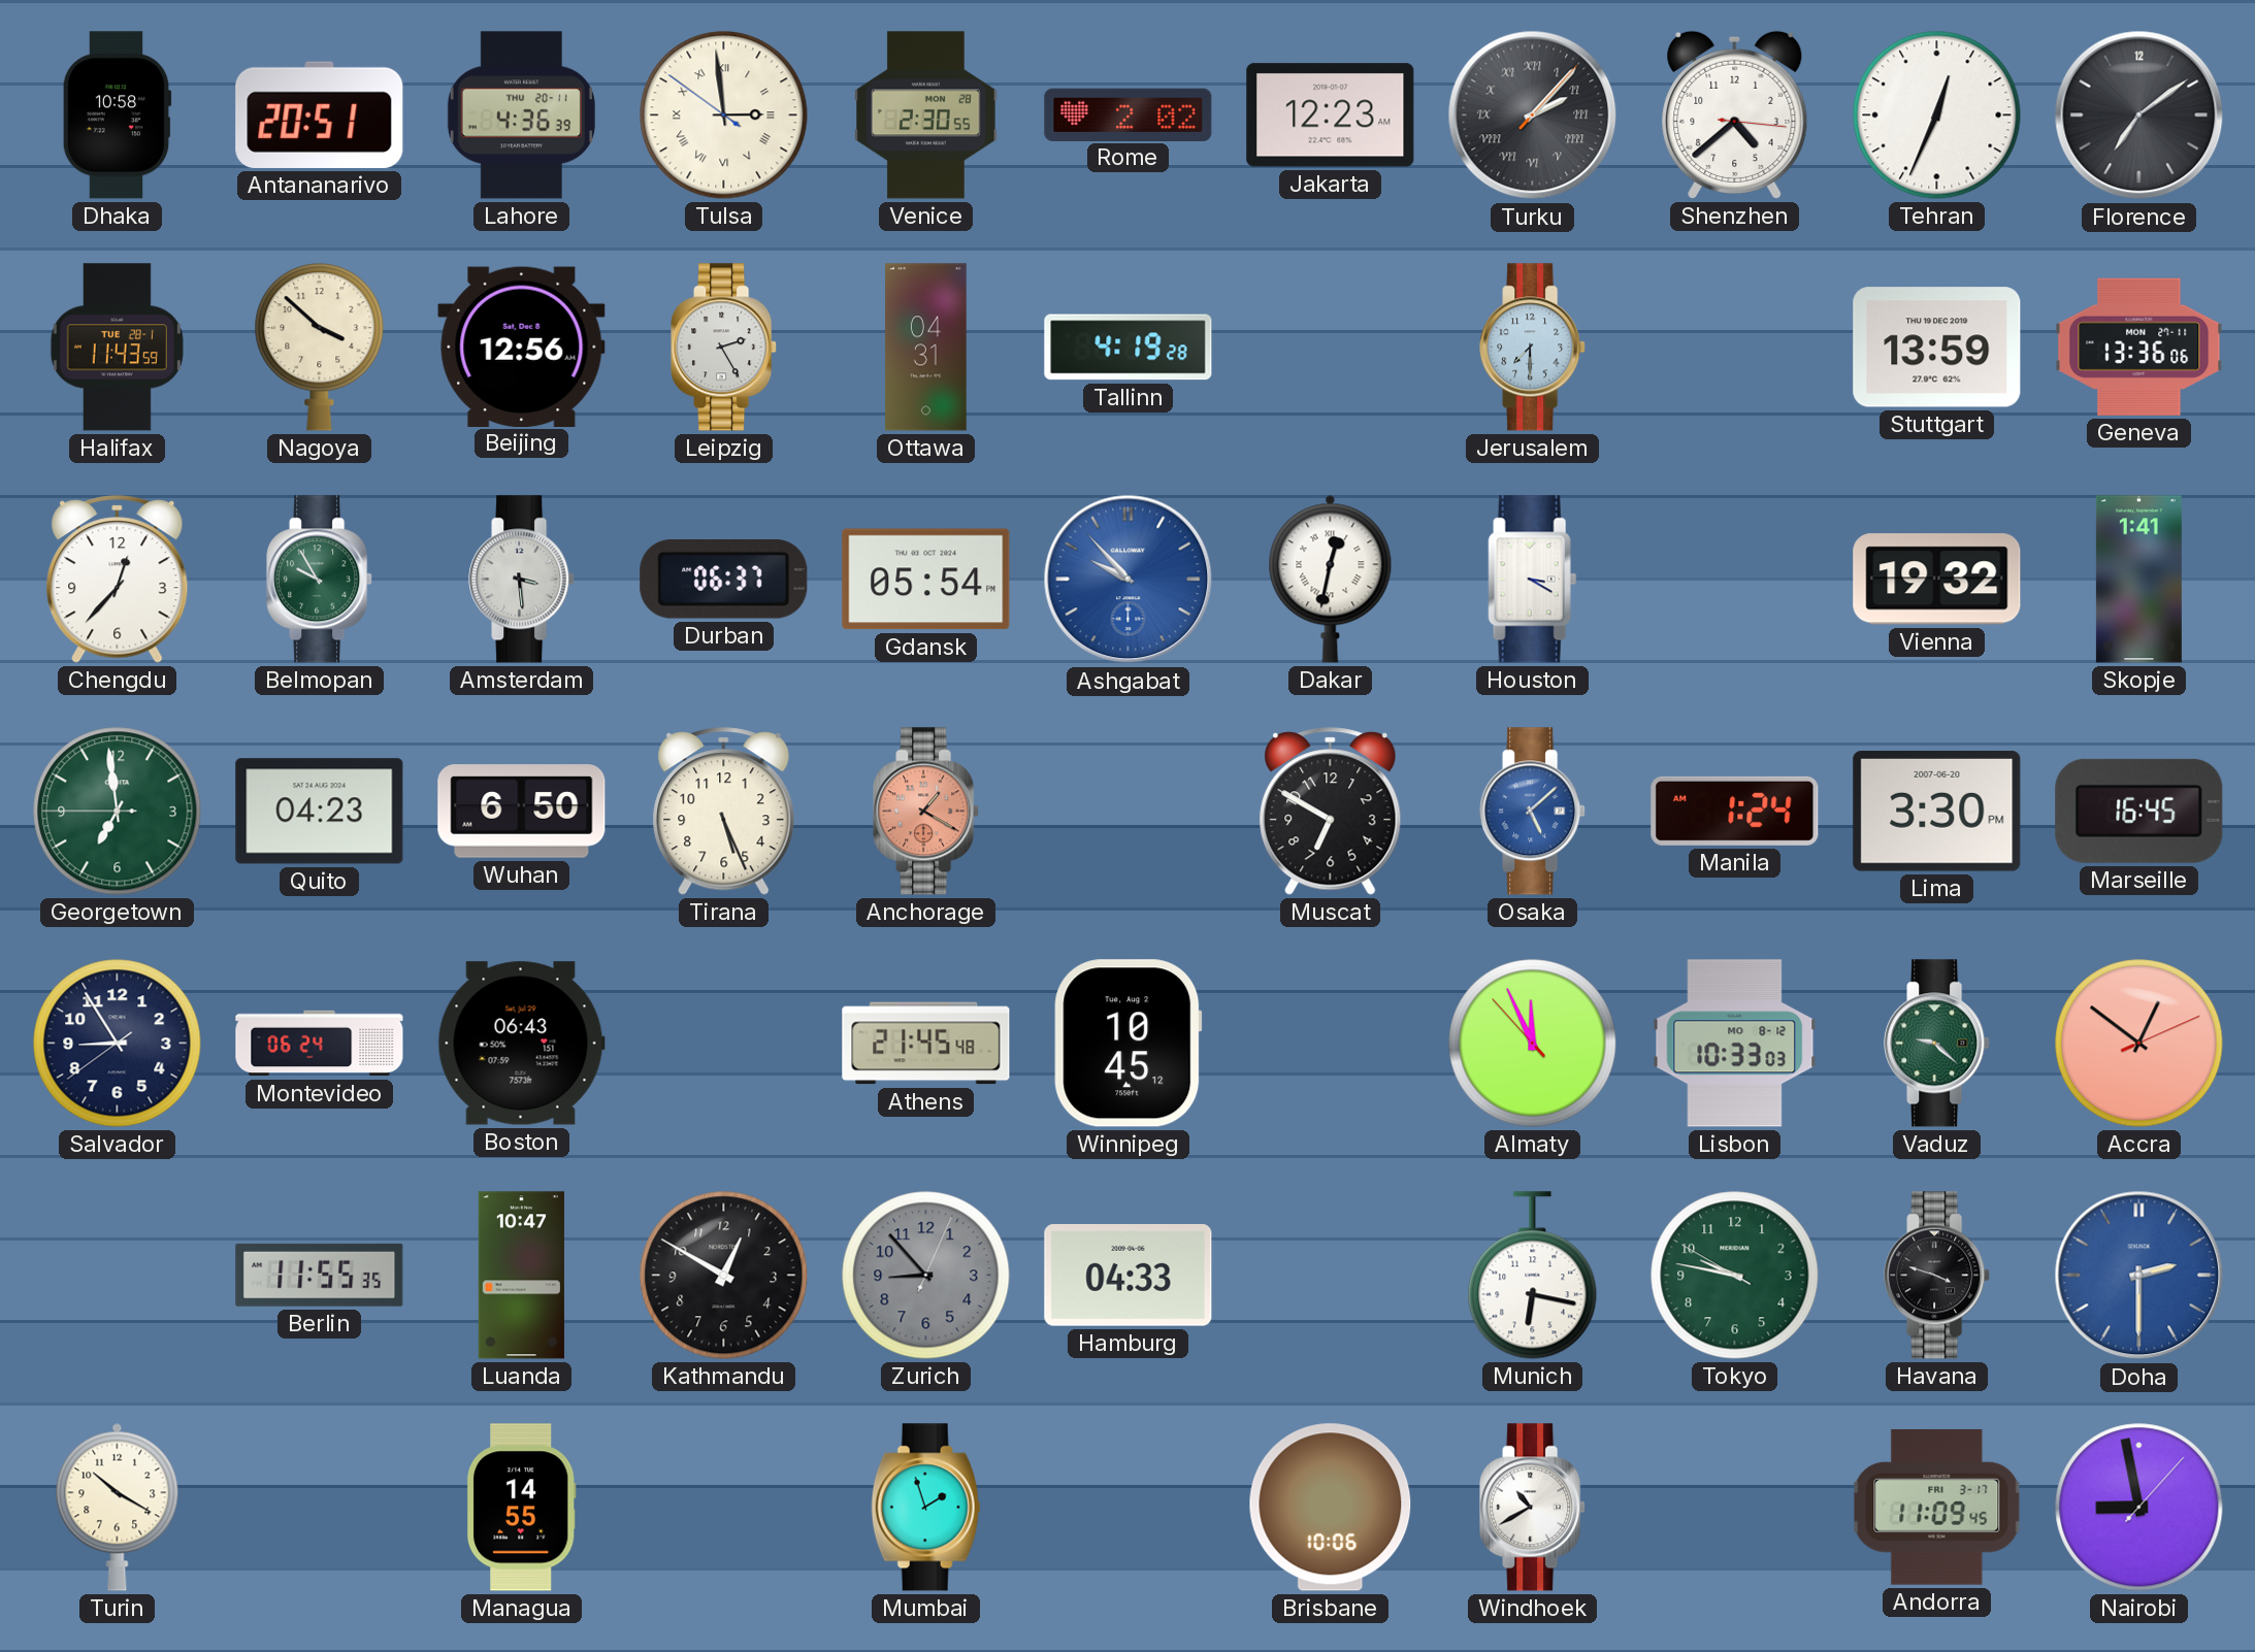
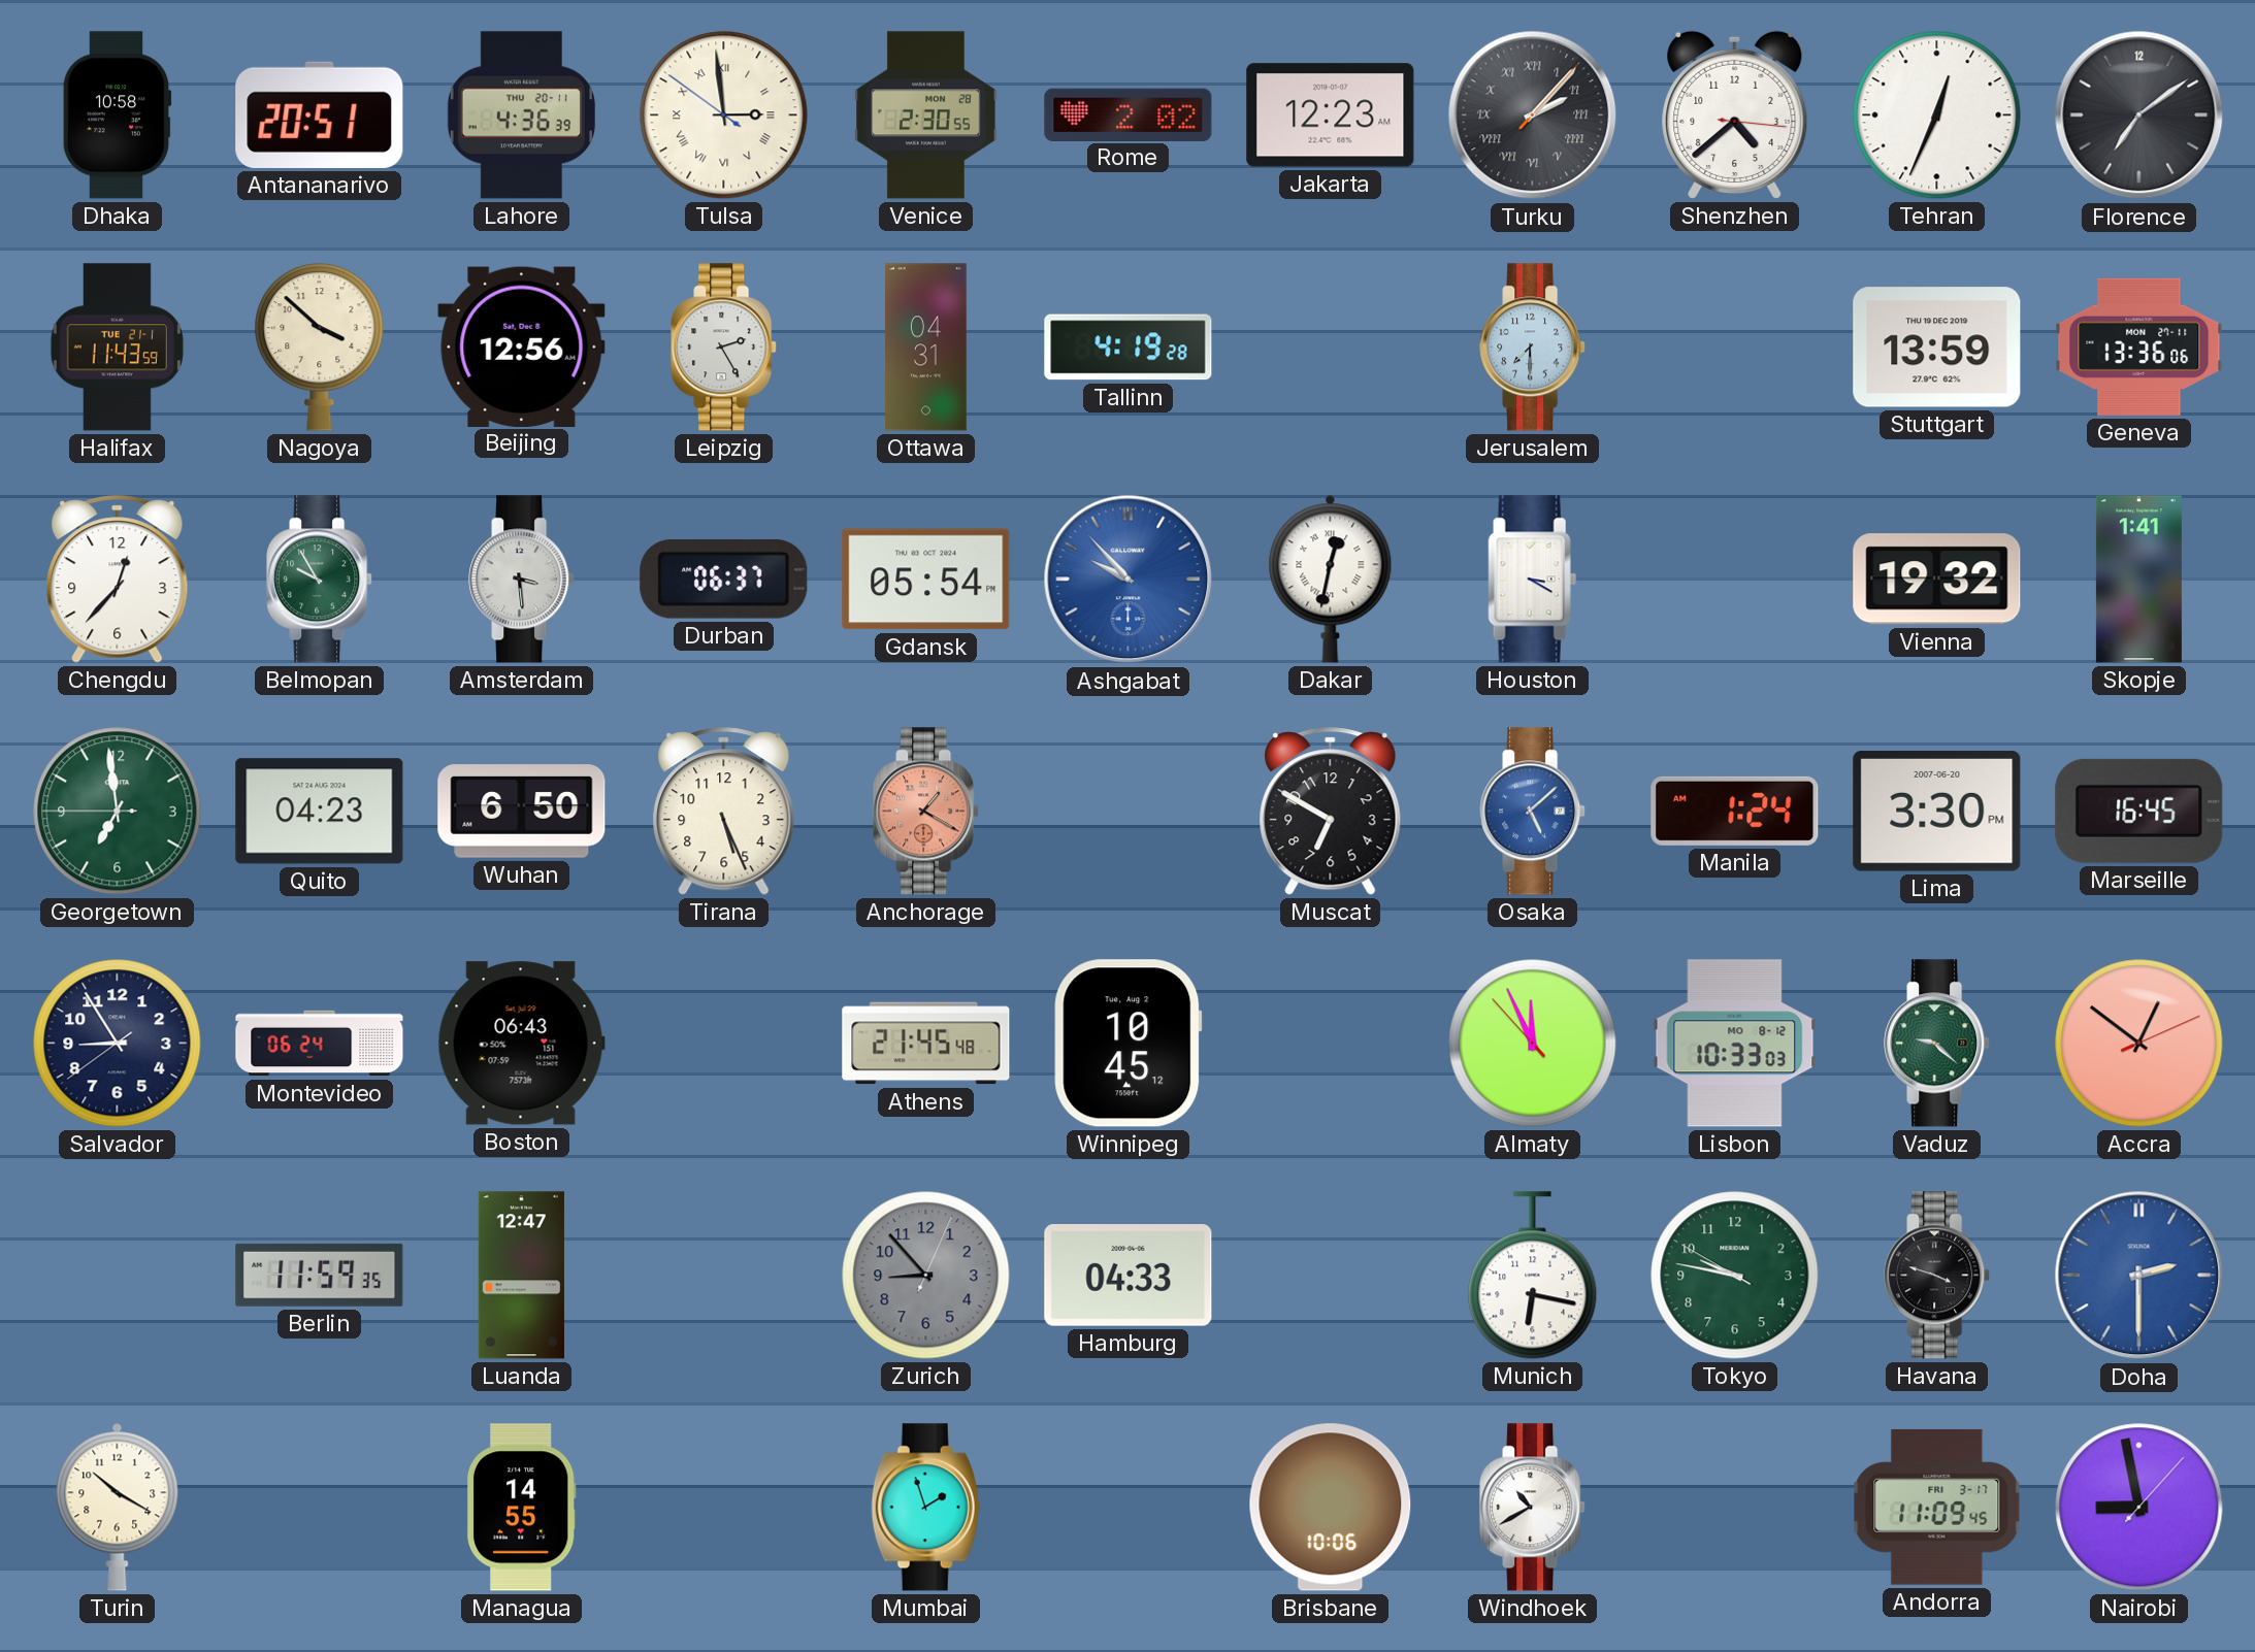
Halifax date: TUE 28-1 -> TUE 21-1
Berlin: 11:55 -> 11:59
Luanda: 10:47 -> 12:47
Kathmandu: 12:50 -> none
